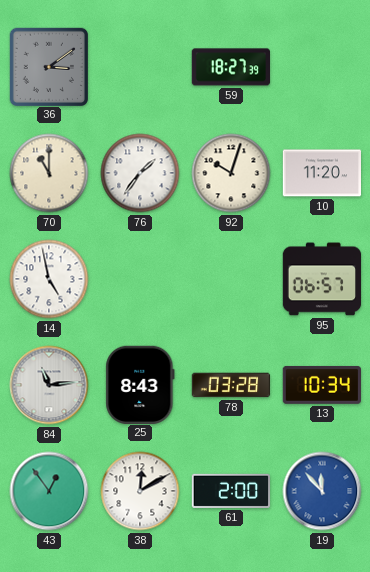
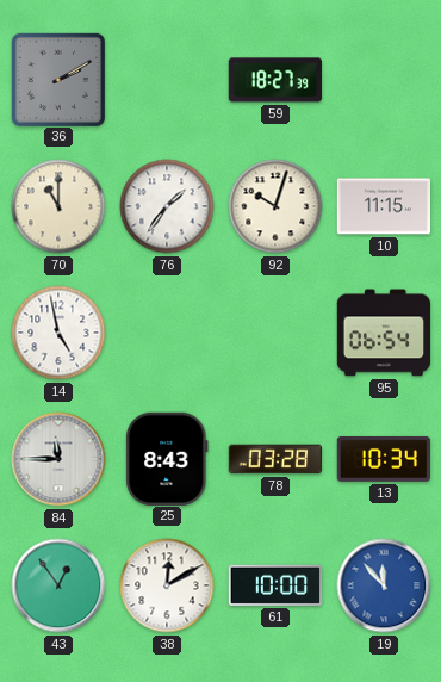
36: 3:09 -> 2:10
10: 11:20 -> 11:15
95: 06:57 -> 06:54
84: 11:14 -> 11:45
61: 2:00 -> 10:00
